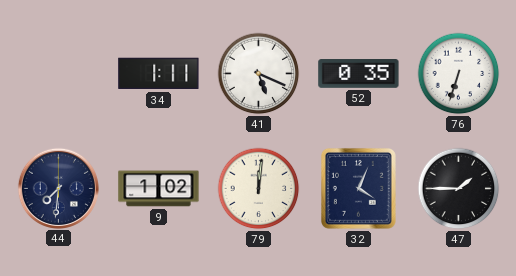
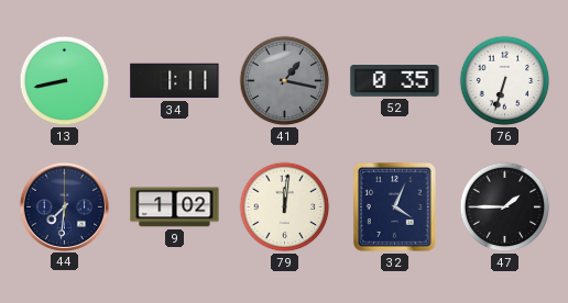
13: none -> 8:43
41: 5:19 -> 1:17
41 dial: white -> grey
